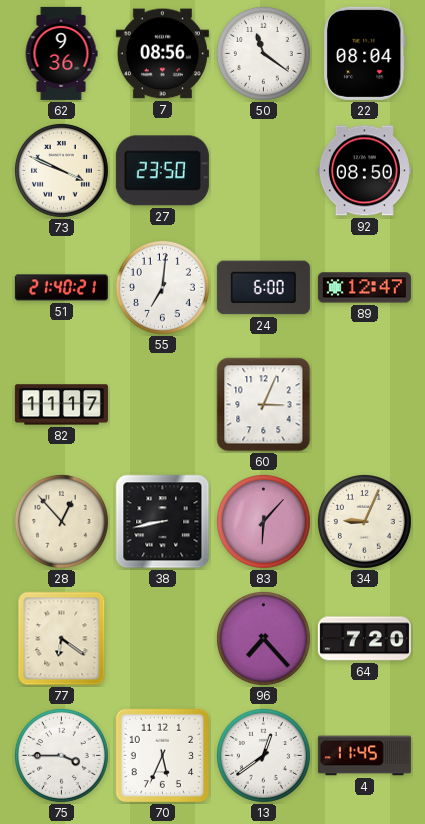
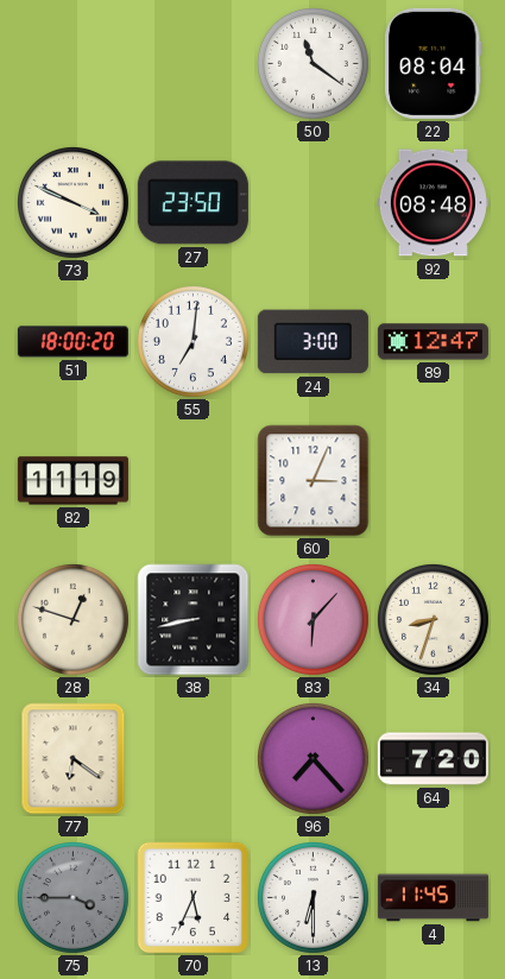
62: 9:36 -> none
7: 08:56 -> none
92: 08:50 -> 08:48
51: 21:40 -> 18:00
24: 6:00 -> 3:00
82: 11:17 -> 11:19
28: 12:53 -> 12:48
34: 9:04 -> 8:33
75 dial: white -> grey
13: 12:39 -> 6:30
